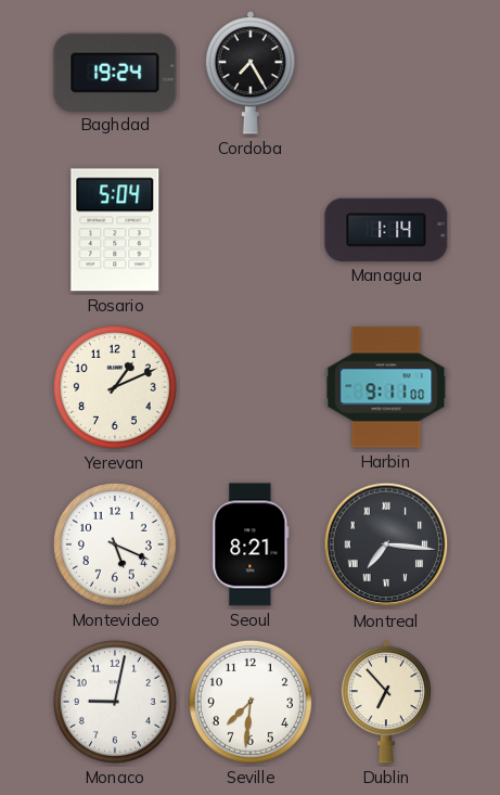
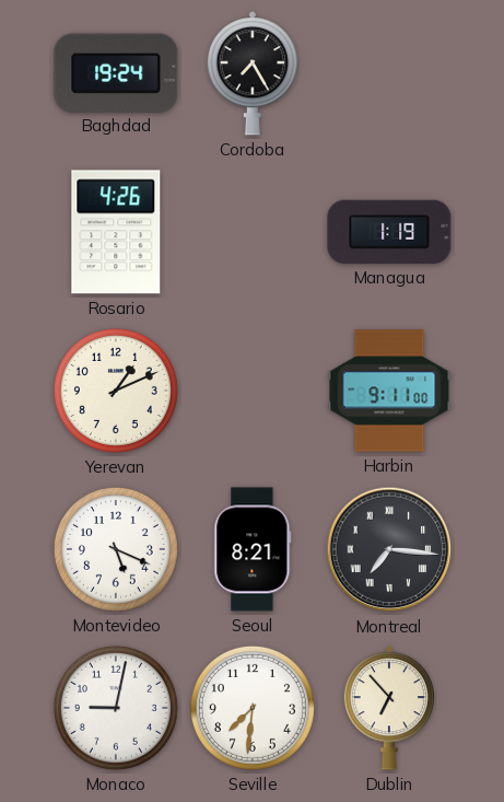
Rosario: 5:04 -> 4:26
Managua: 1:14 -> 1:19
